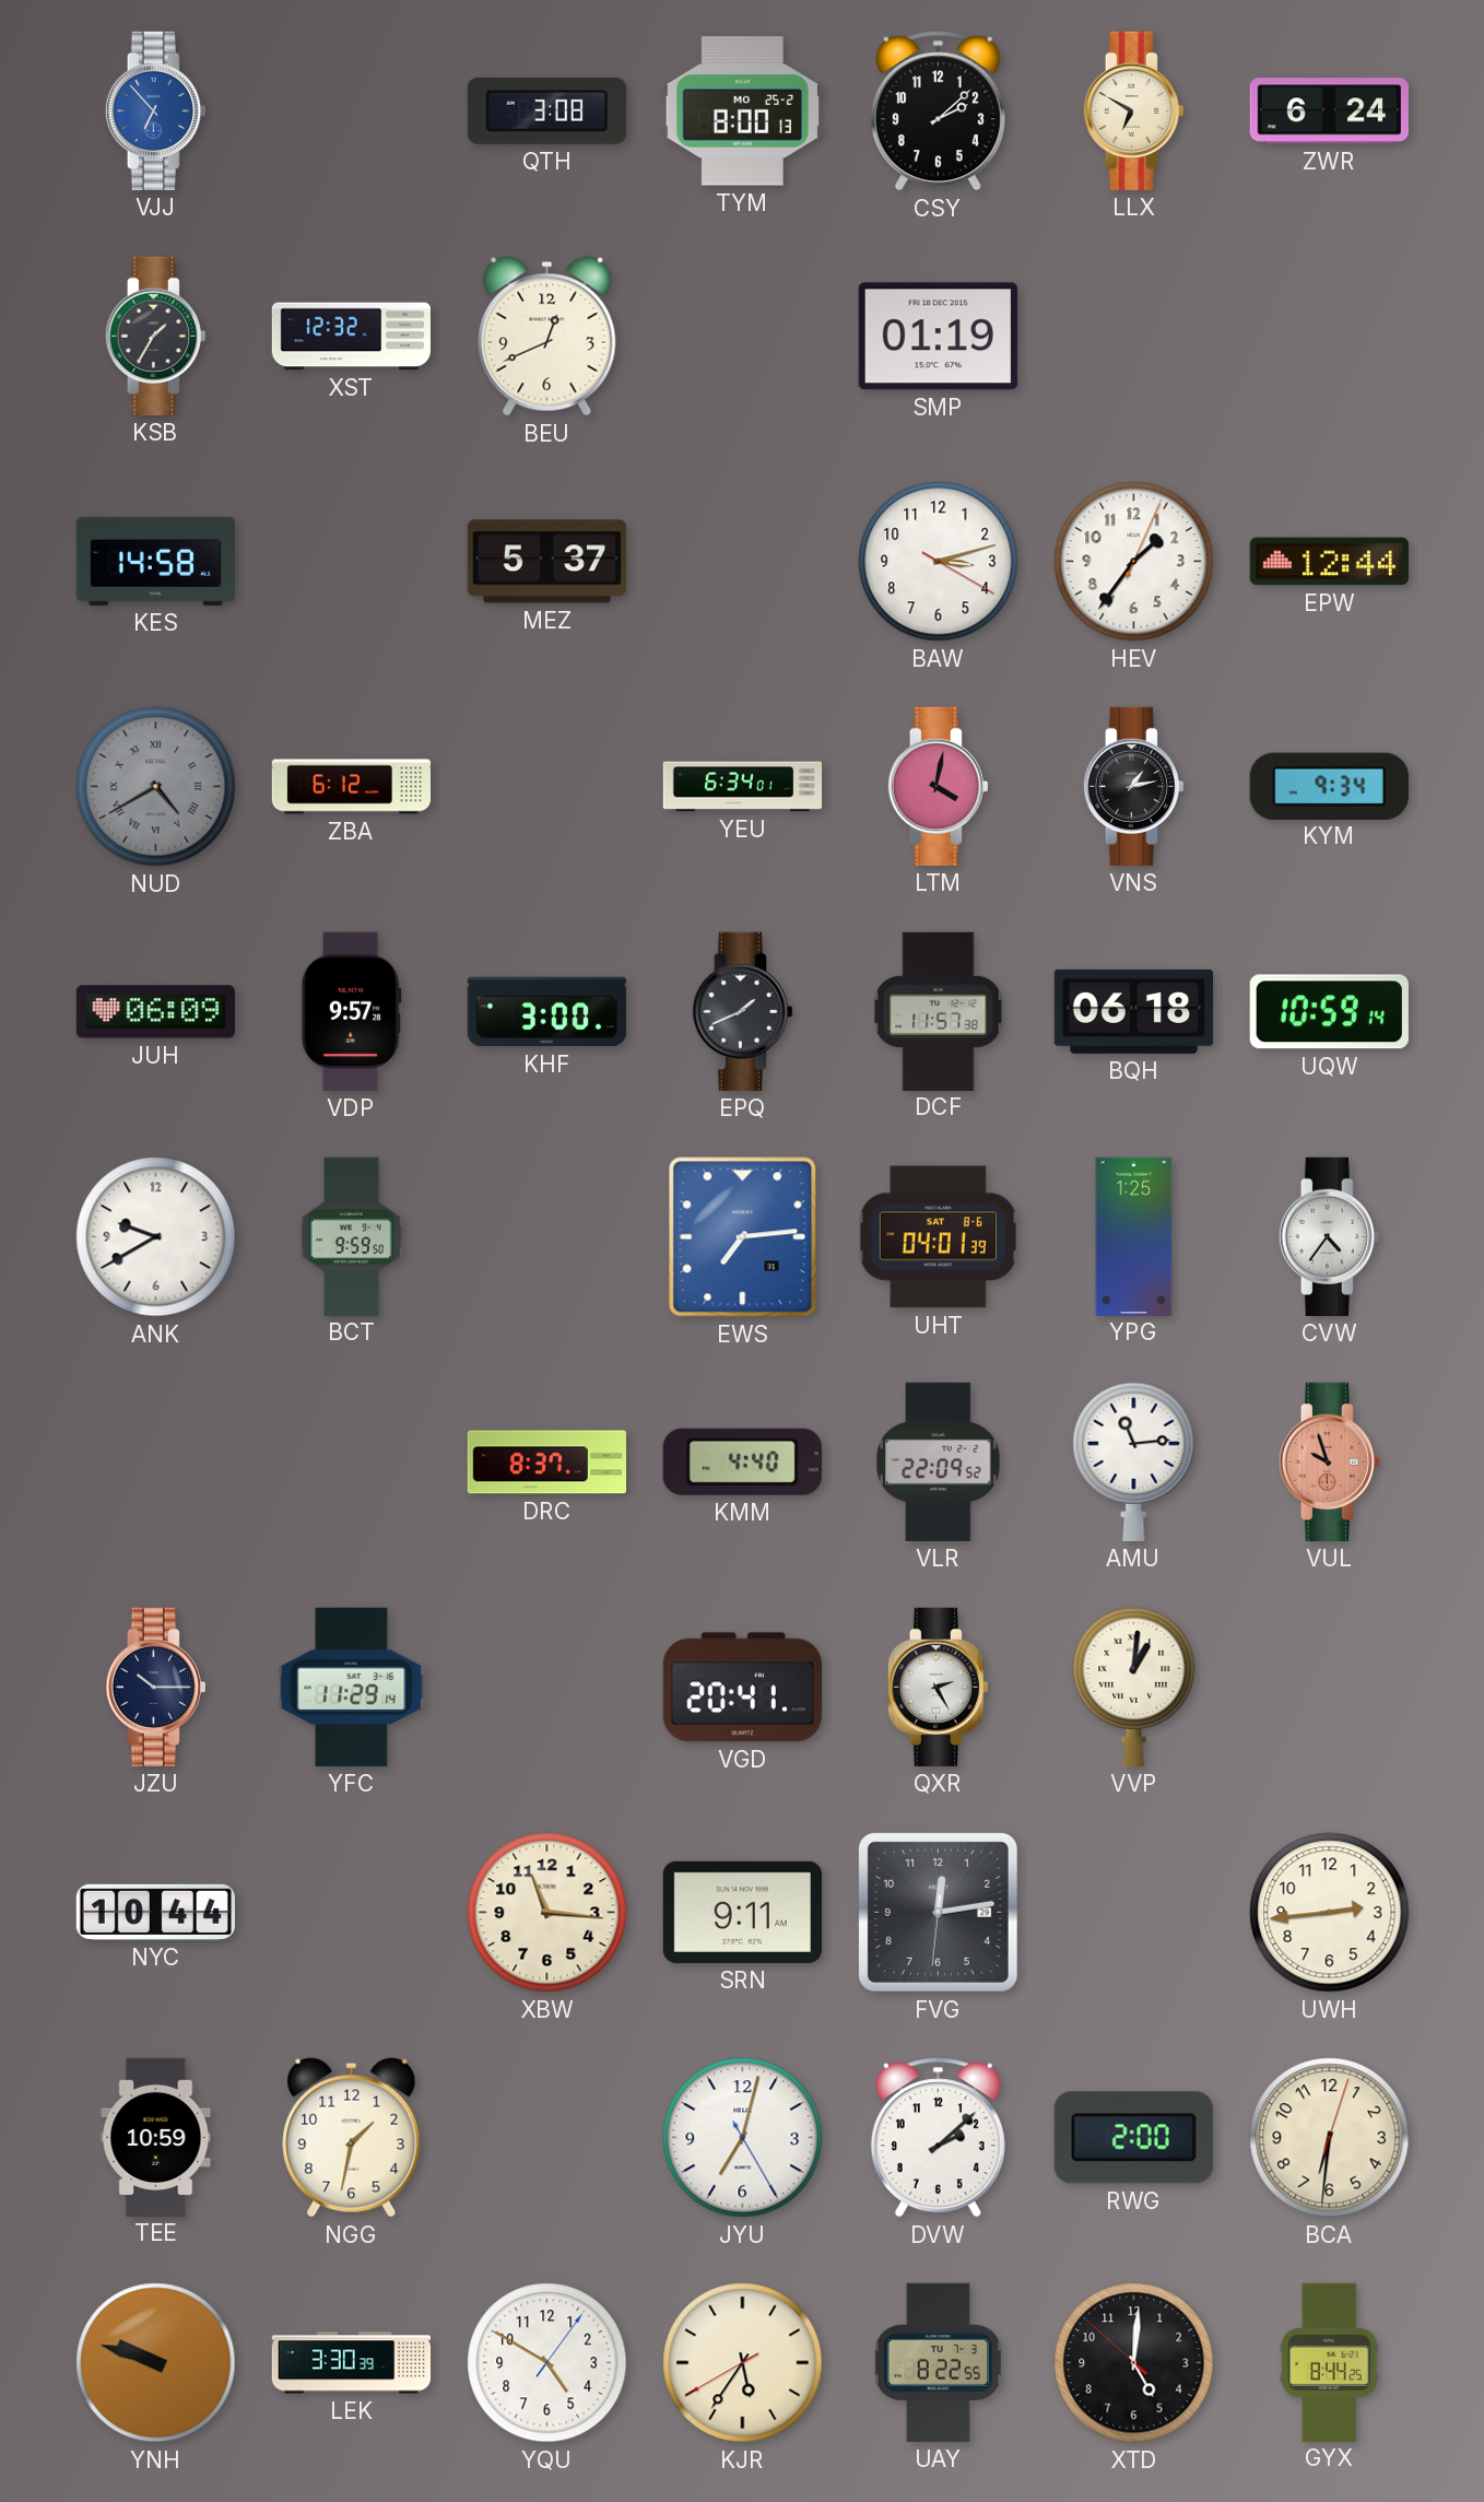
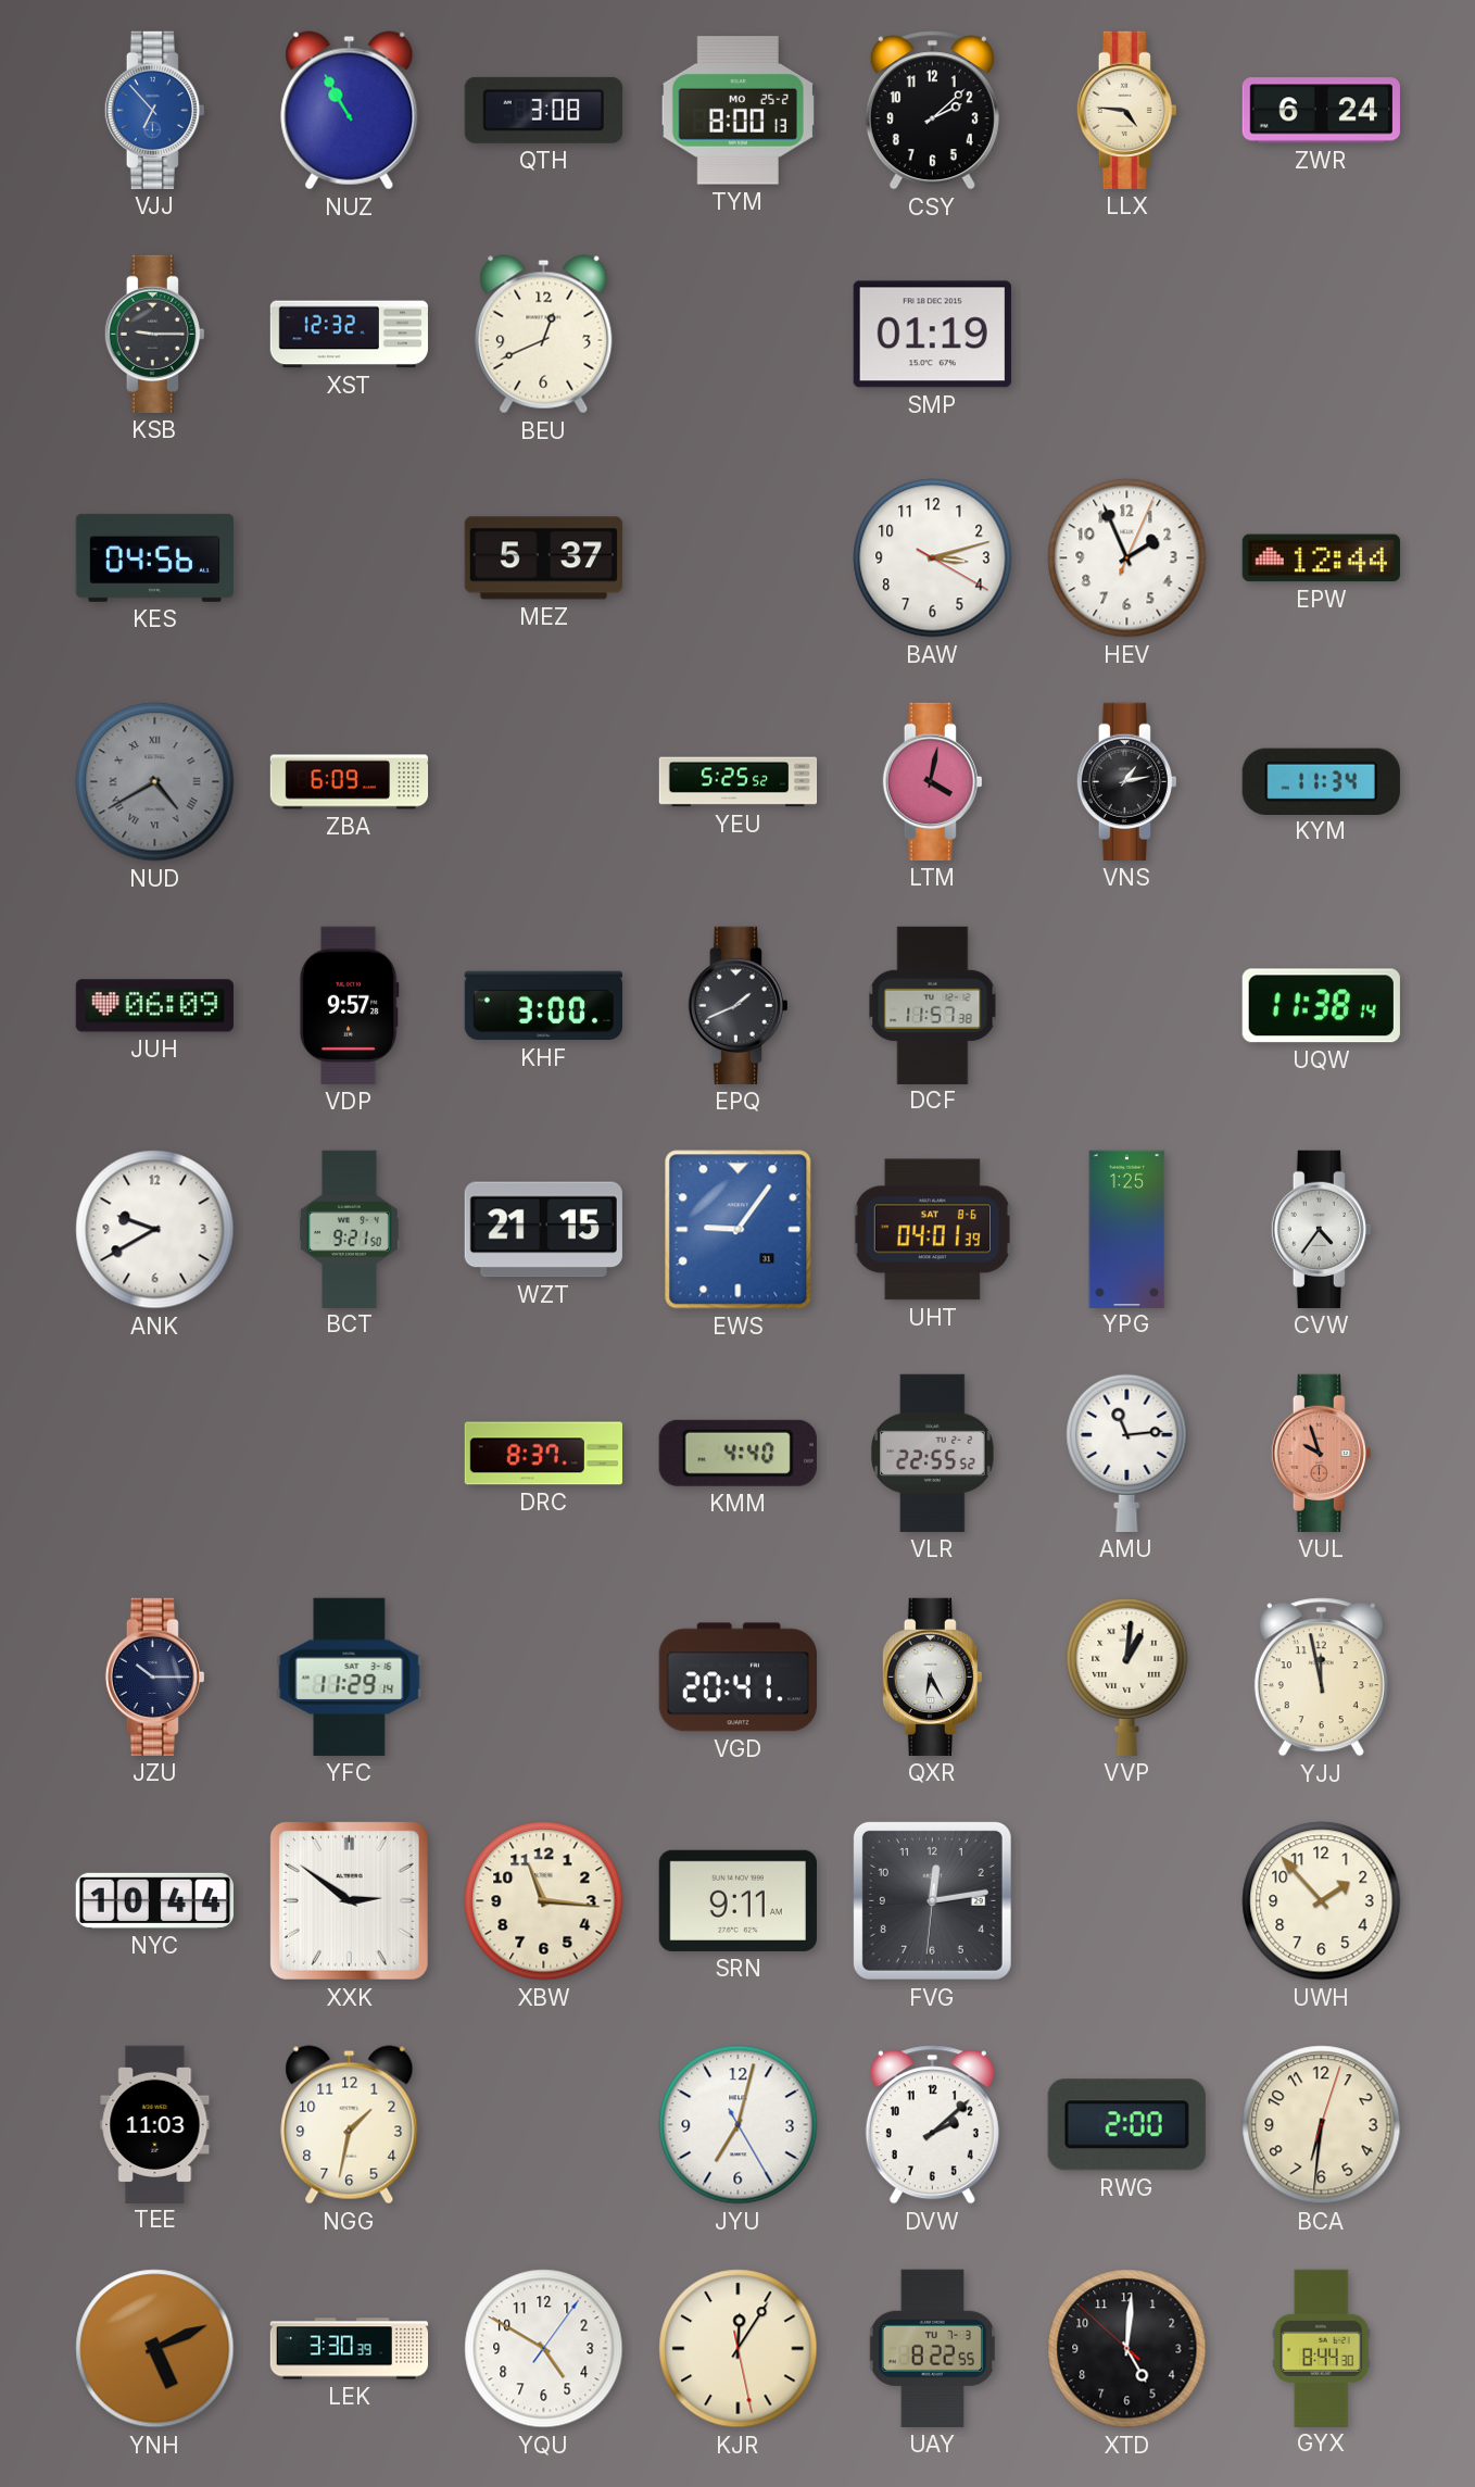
NUZ: none -> 10:55
LLX: 6:50 -> 4:46
KSB: 1:35 -> 9:15
KES: 14:58 -> 04:56
HEV: 1:36 -> 1:56
ZBA: 6:12 -> 6:09
YEU: 6:34 -> 5:25
KYM: 9:34 -> 11:34
BQH: 06:18 -> none
UQW: 10:59 -> 11:38
BCT: 9:59 -> 9:21
WZT: none -> 21:15
EWS: 7:14 -> 9:06
VLR: 22:09 -> 22:55
QXR: 2:25 -> 6:25
YJJ: none -> 11:58
XXK: none -> 2:51
UWH: 2:44 -> 1:53
TEE: 10:59 -> 11:03
YNH: 9:48 -> 5:11
KJR: 5:35 -> 12:05
GYX: 8:44:25 -> 8:44:30
